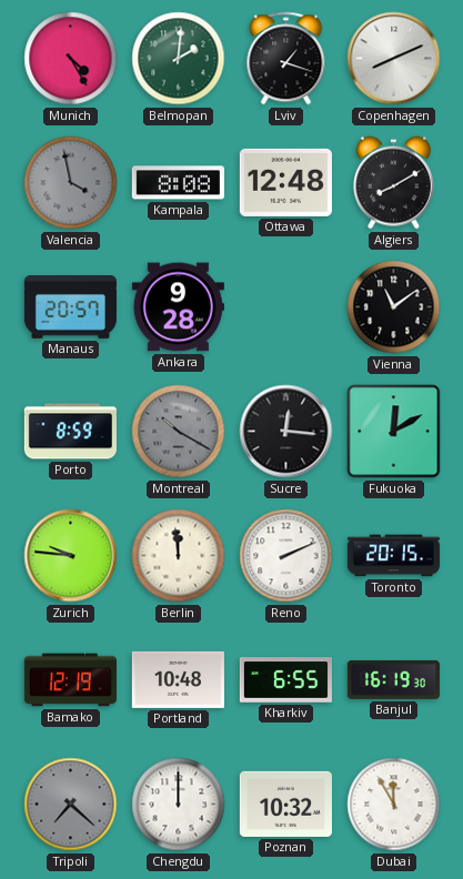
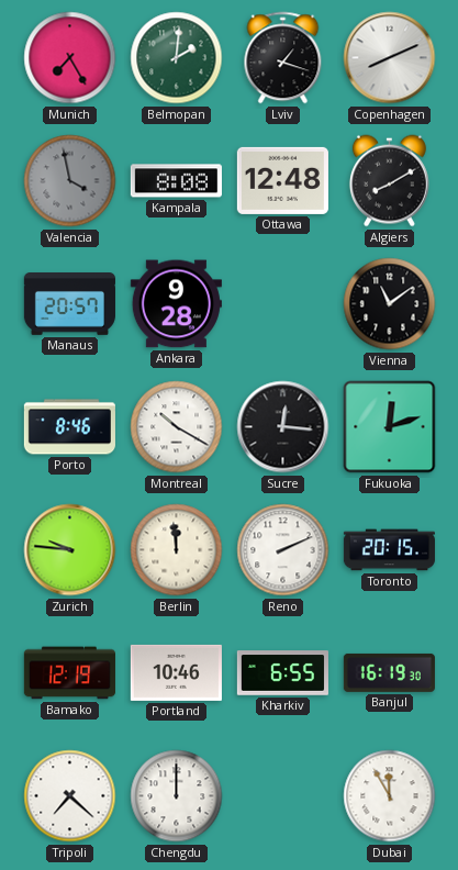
Munich: 4:25 -> 7:25
Porto: 8:59 -> 8:46
Montreal dial: grey -> white
Fukuoka: 12:10 -> 12:12
Portland: 10:48 -> 10:46
Tripoli dial: grey -> white
Poznan: 10:32 -> none
